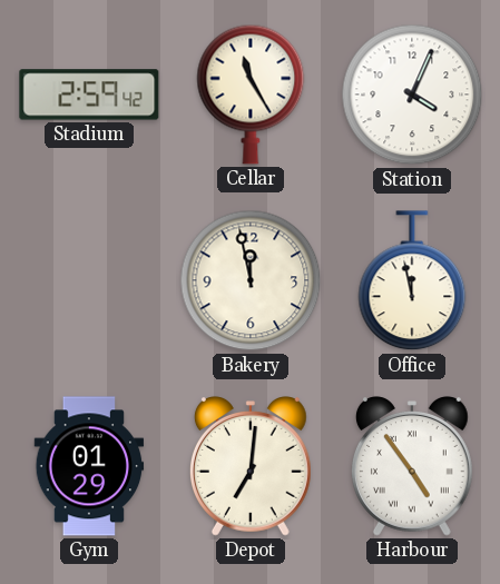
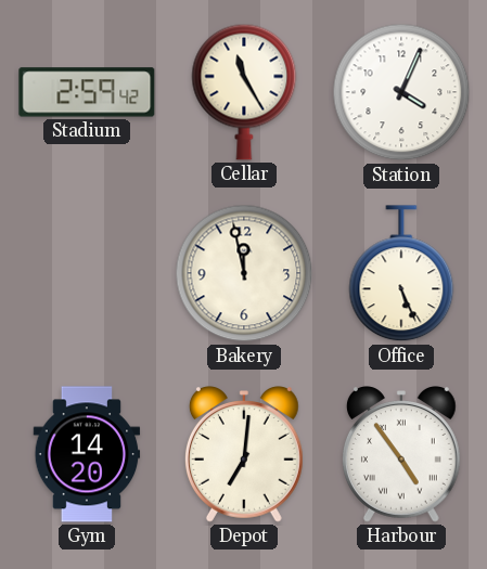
Office: 11:58 -> 5:26
Gym: 01:29 -> 14:20
